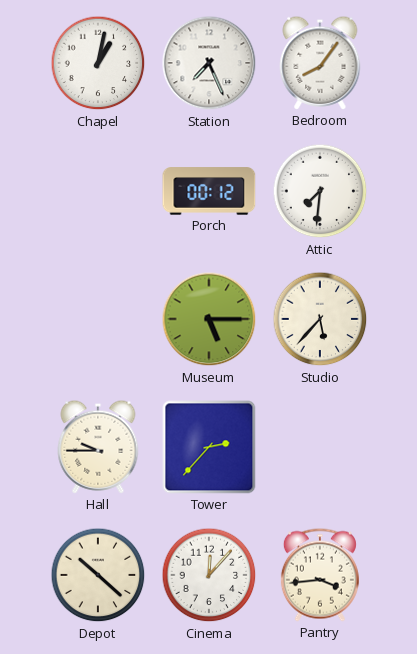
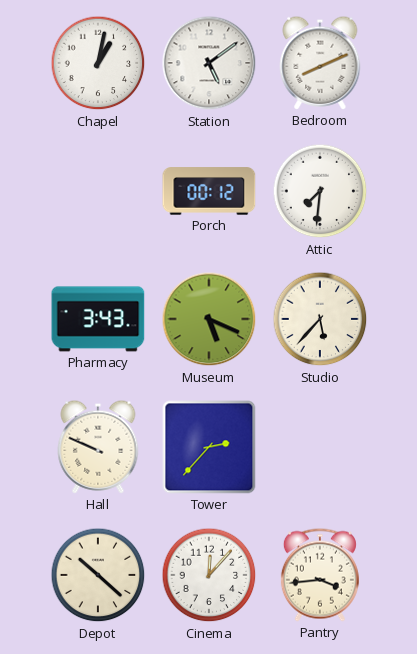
Station: 7:26 -> 5:09
Bedroom: 8:06 -> 8:11
Pharmacy: none -> 3:43
Museum: 5:15 -> 5:19
Hall: 9:45 -> 9:49
